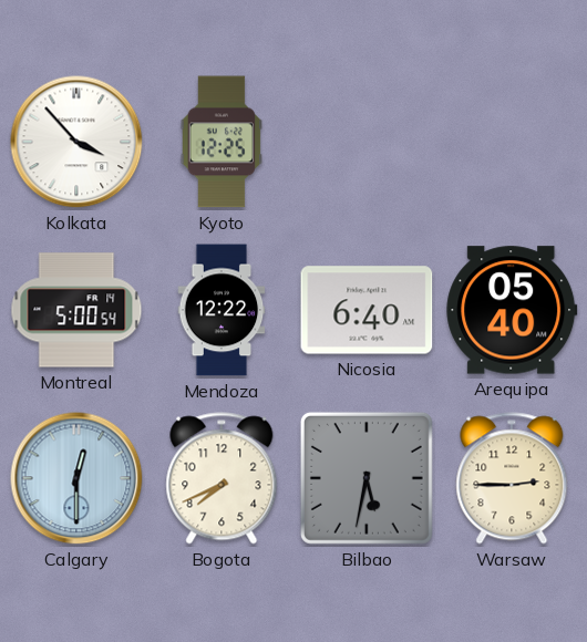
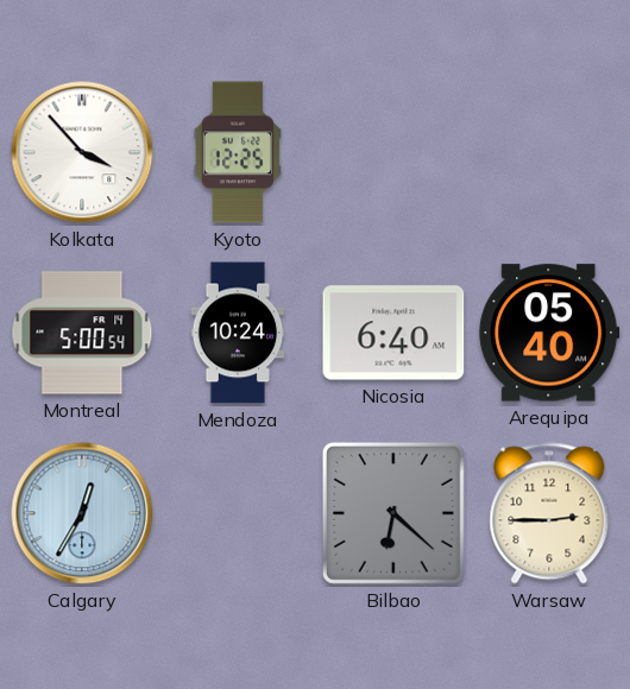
Mendoza: 12:22 -> 10:24
Calgary: 12:30 -> 12:35
Bogota: 7:41 -> none
Bilbao: 5:32 -> 6:22
